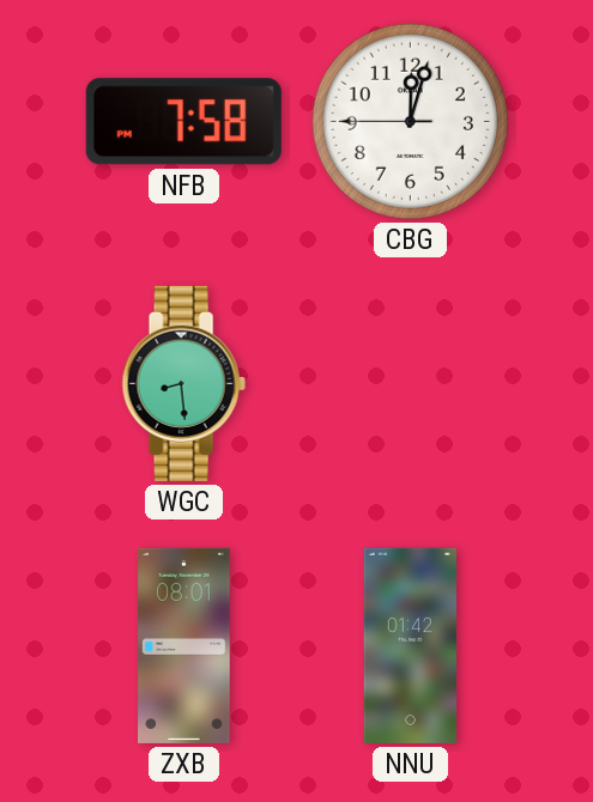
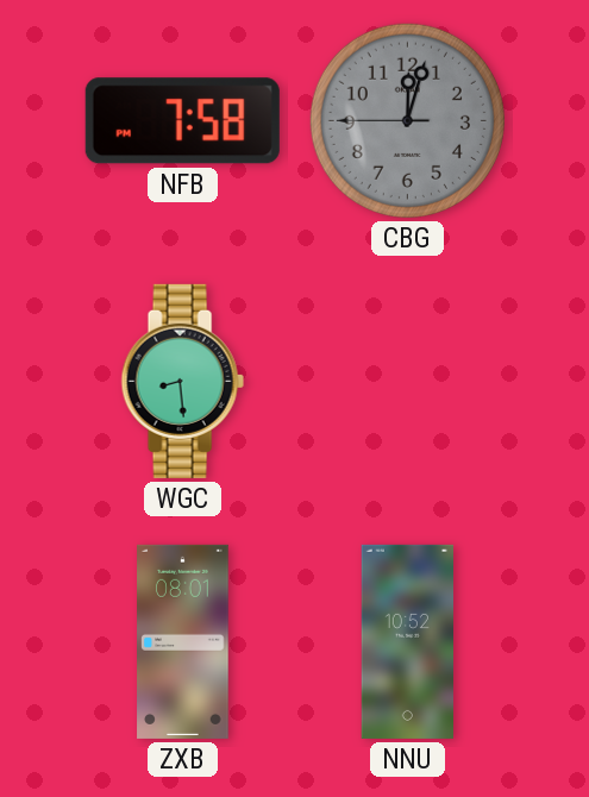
CBG dial: white -> grey
NNU: 01:42 -> 10:52
